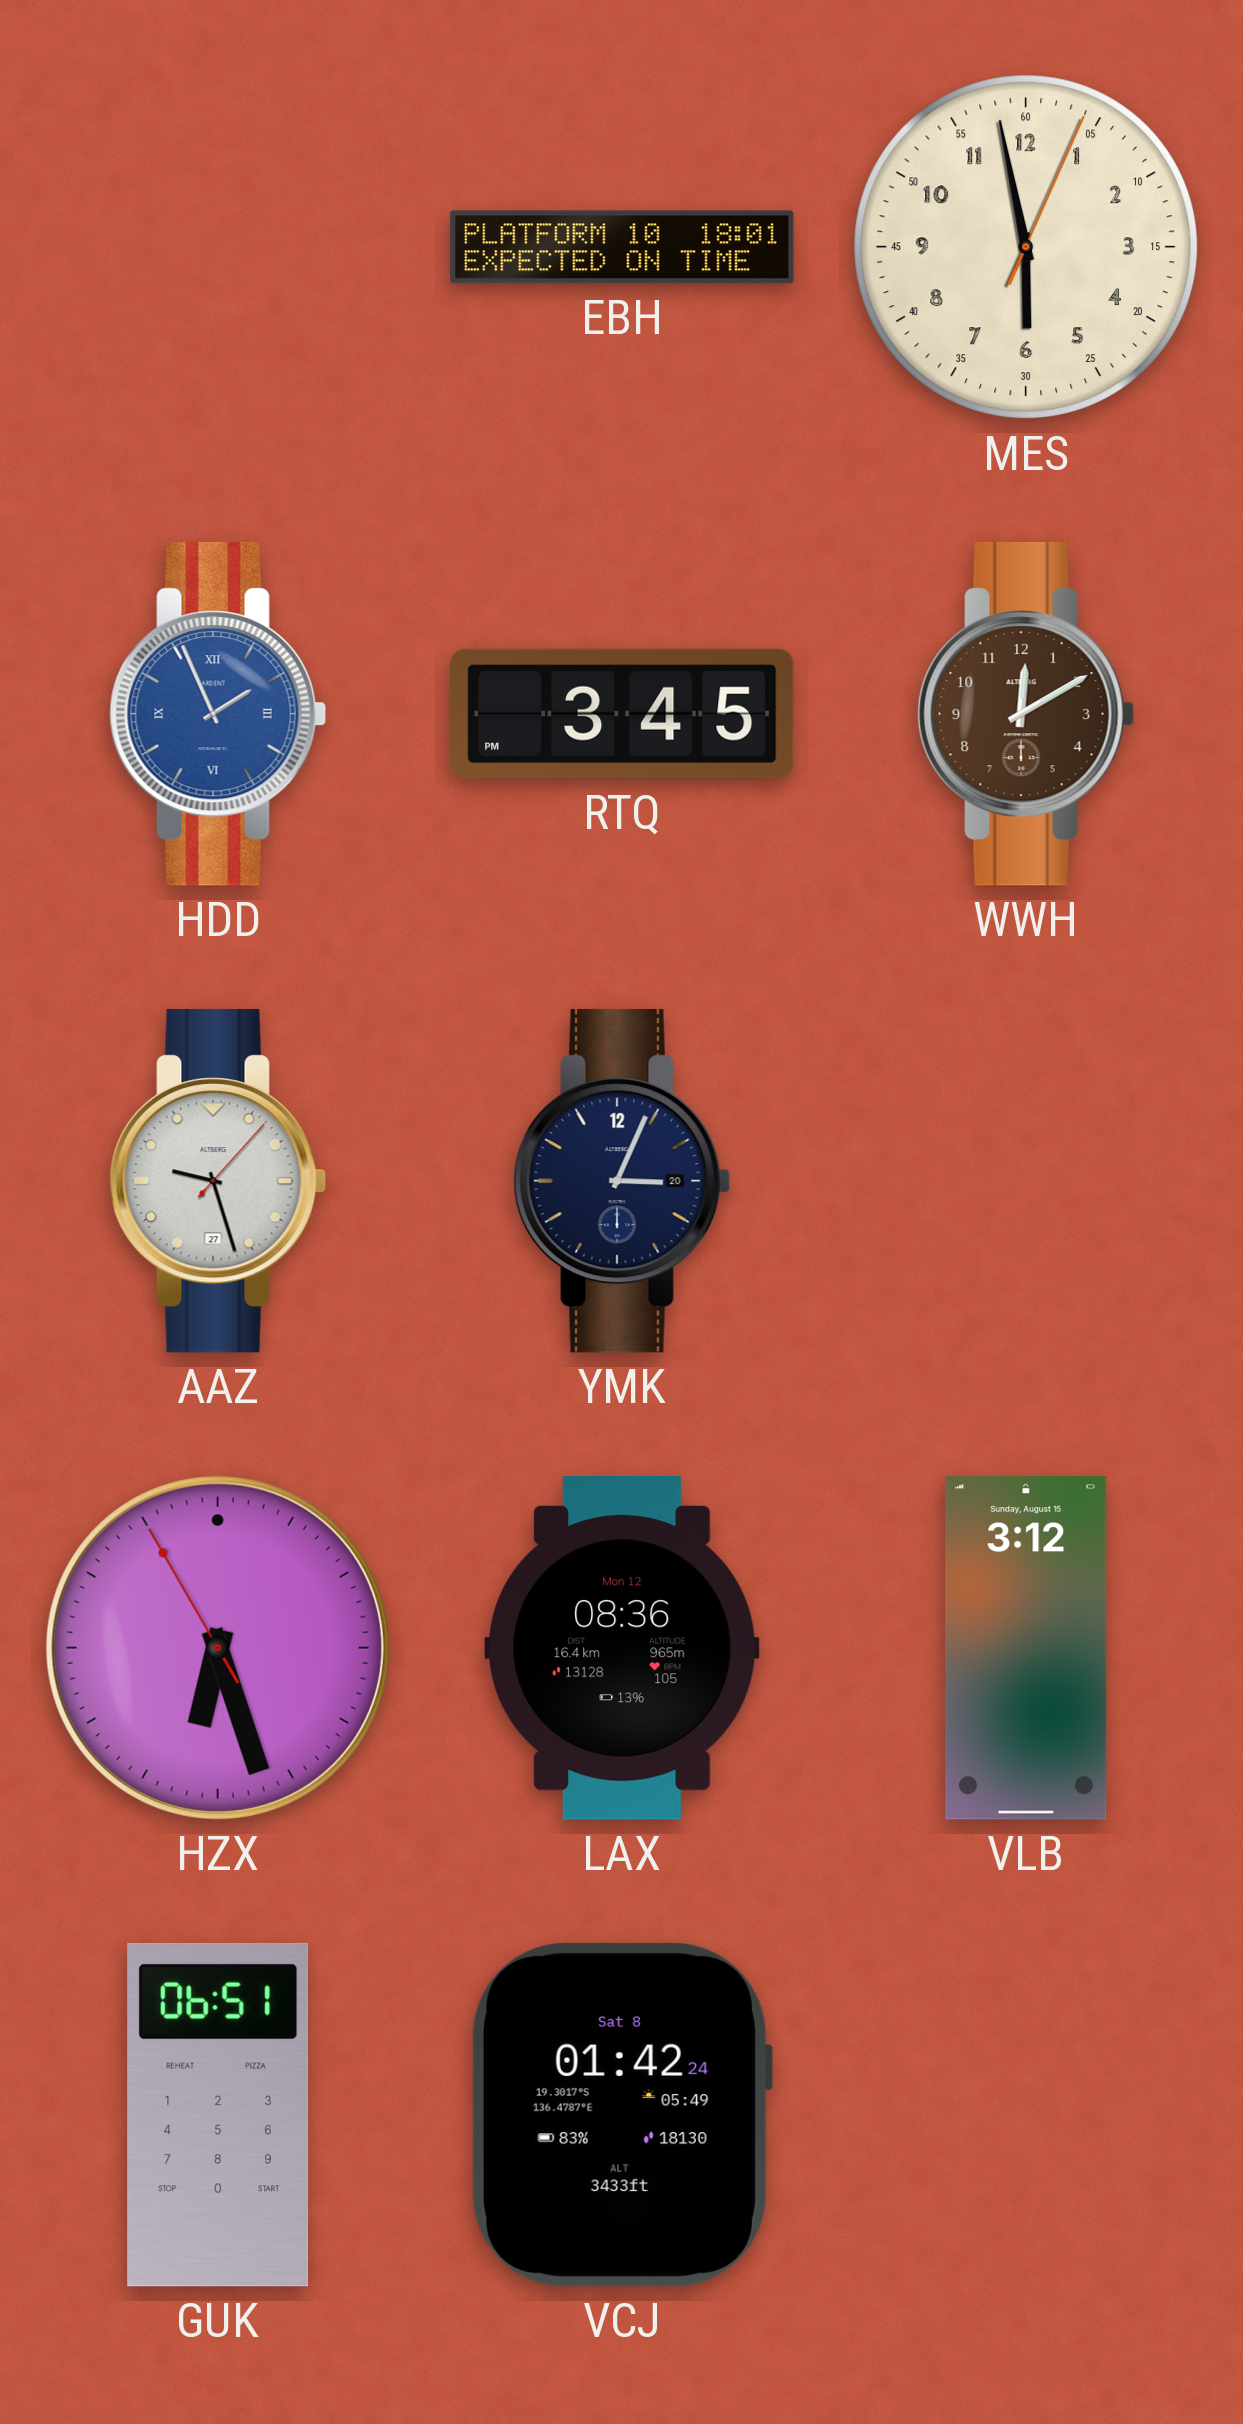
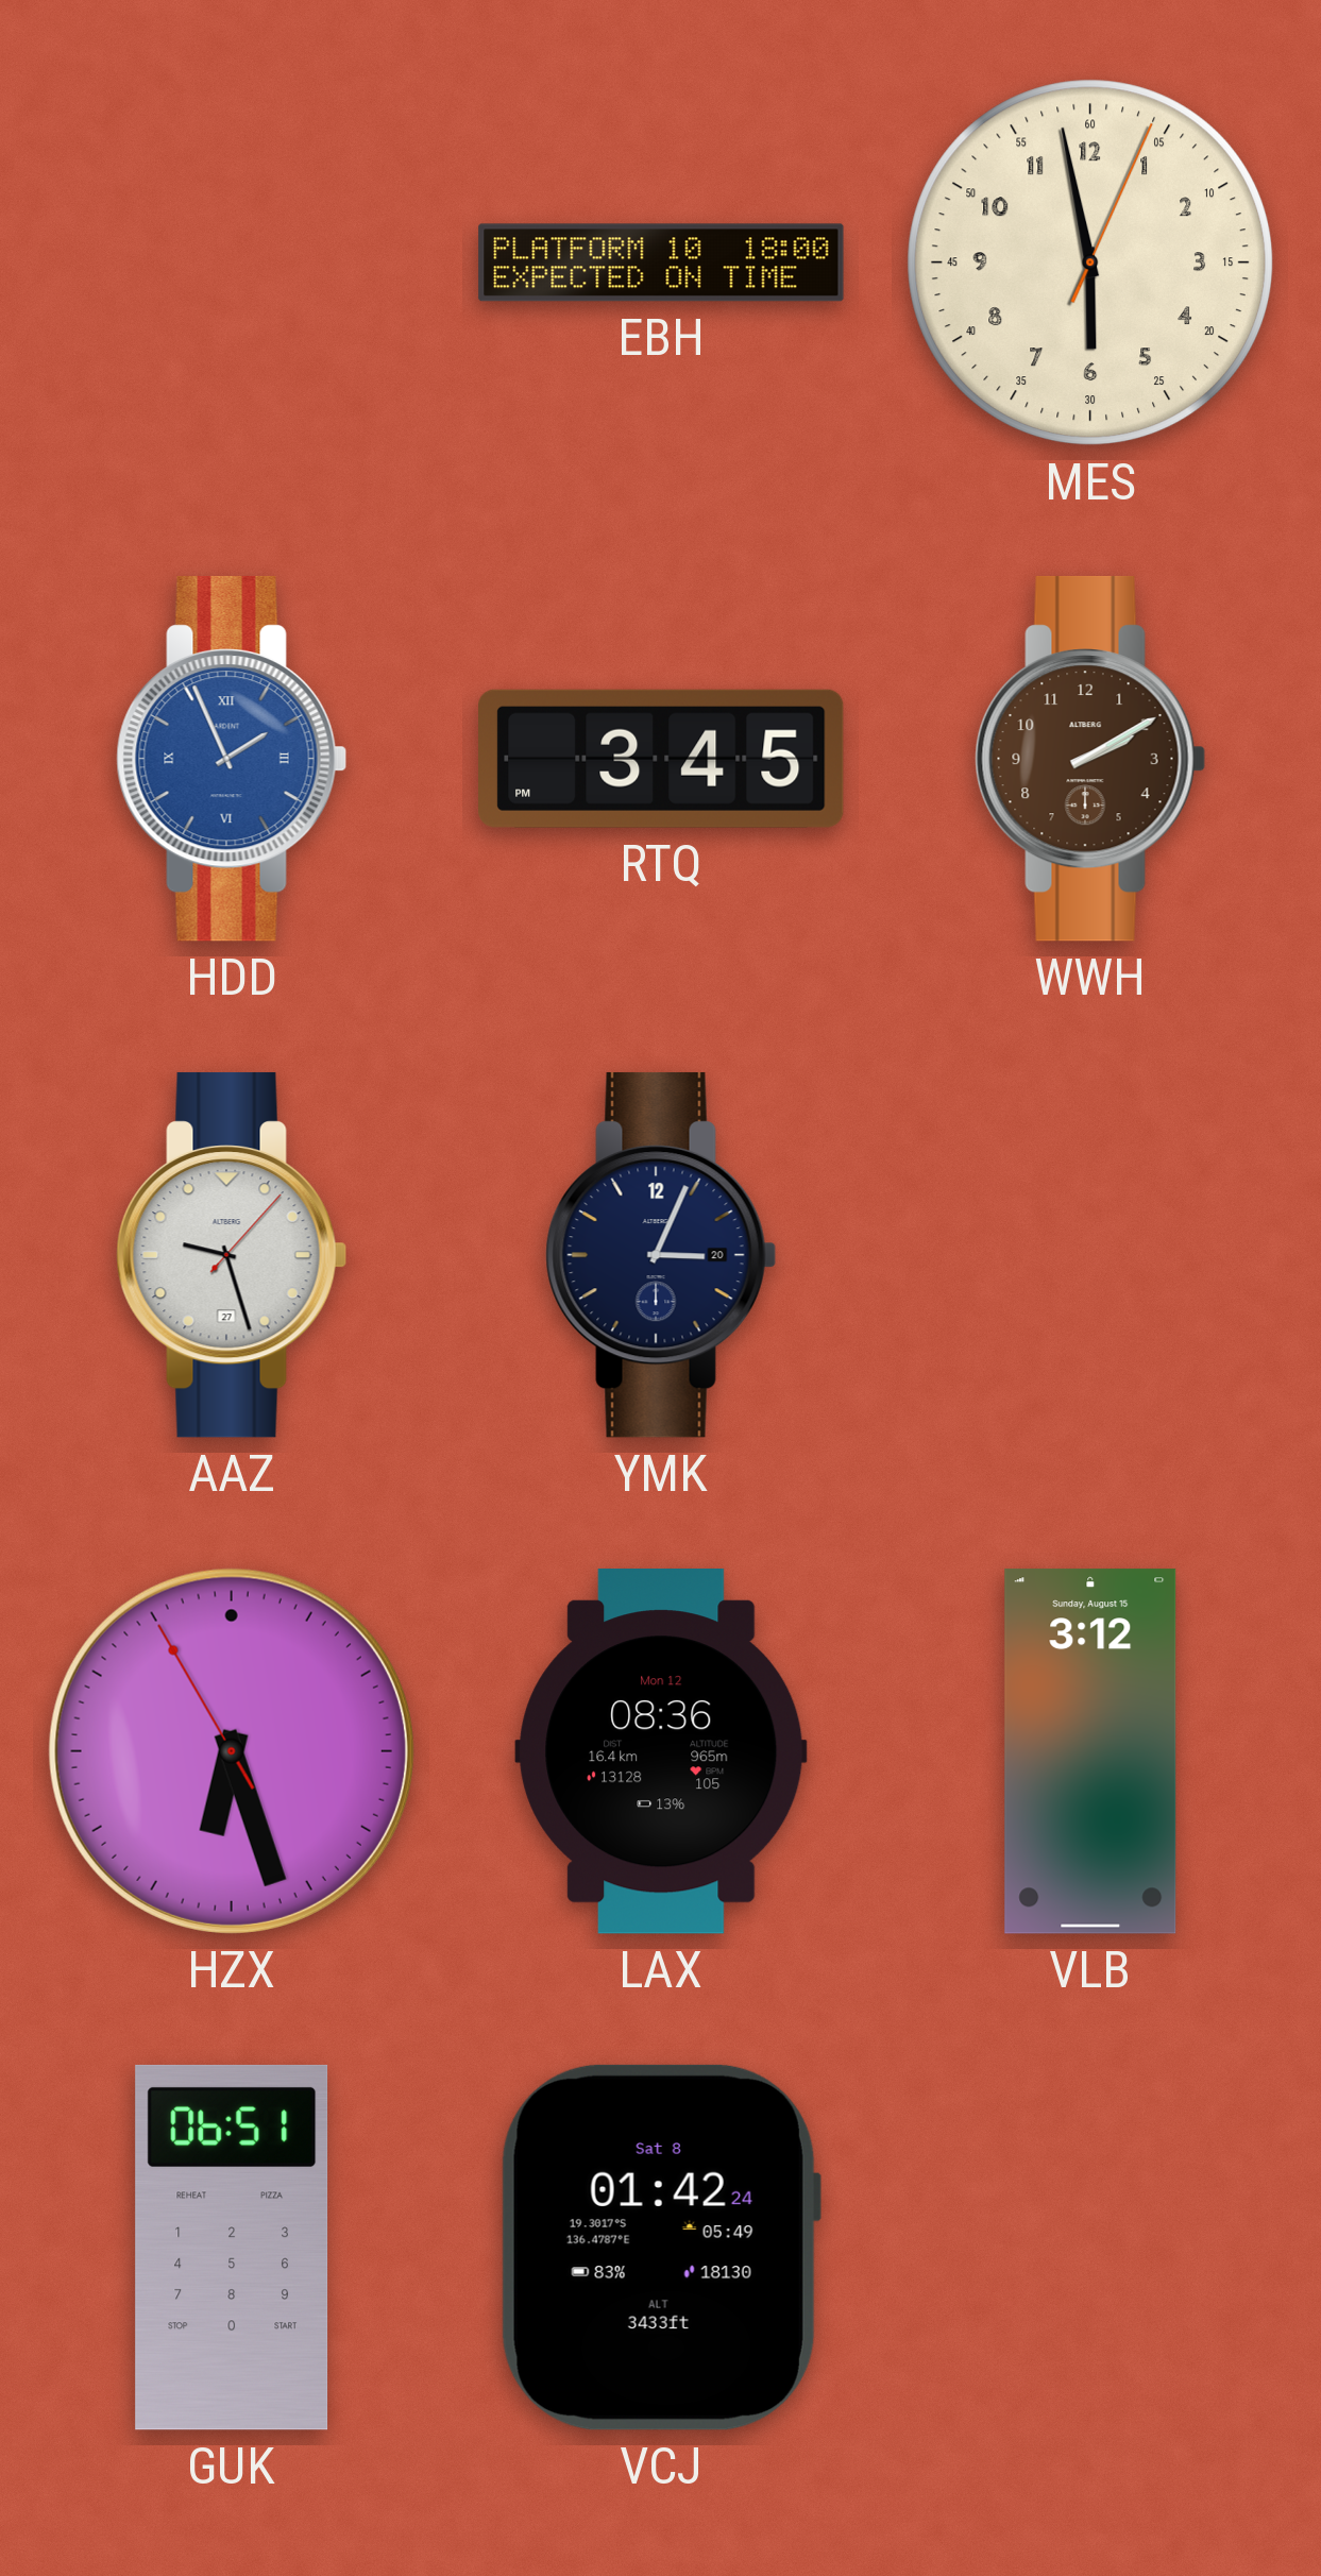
EBH: 18:01 -> 18:00
WWH: 12:10 -> 2:10
